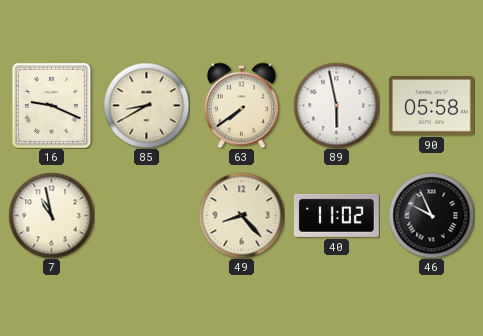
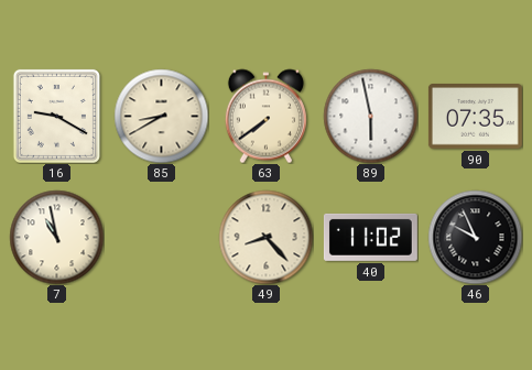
16: 9:19 -> 9:20
90: 05:58 -> 07:35
